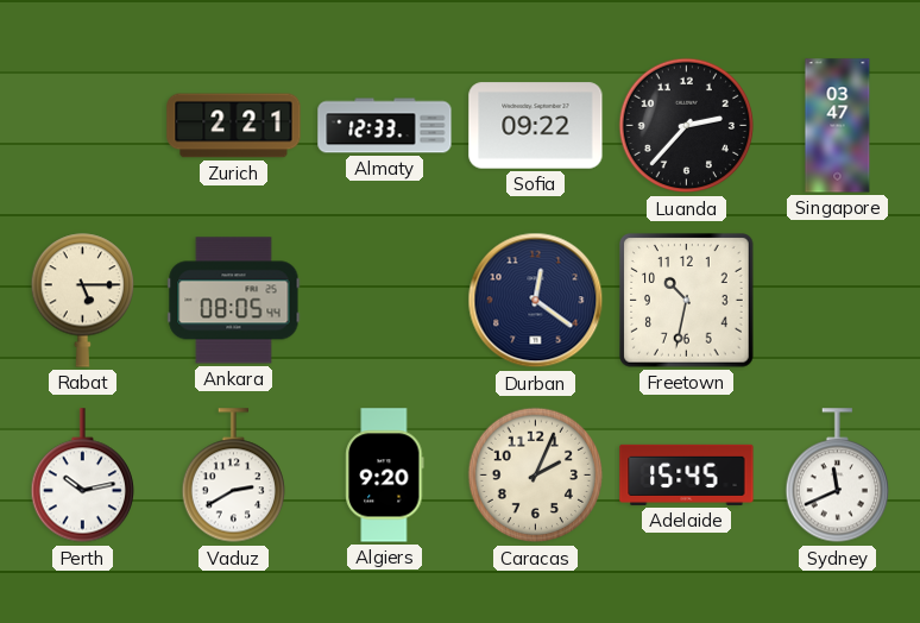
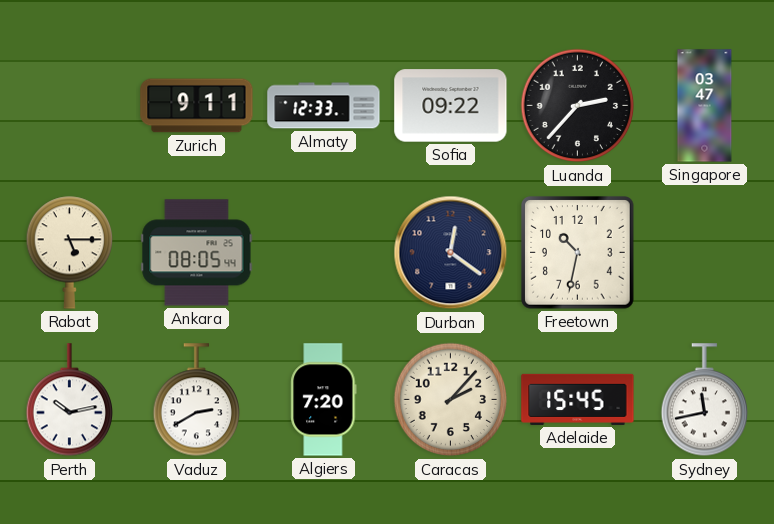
Zurich: 2:21 -> 9:11
Algiers: 9:20 -> 7:20
Caracas: 2:04 -> 2:07
Sydney: 11:41 -> 11:43
